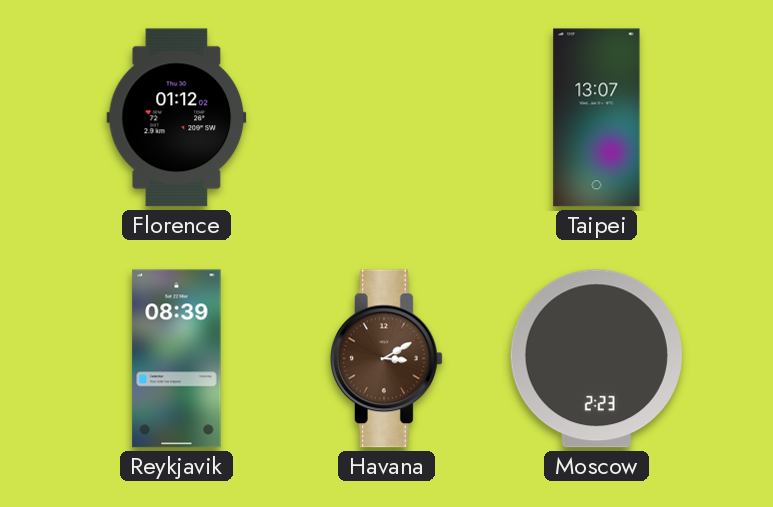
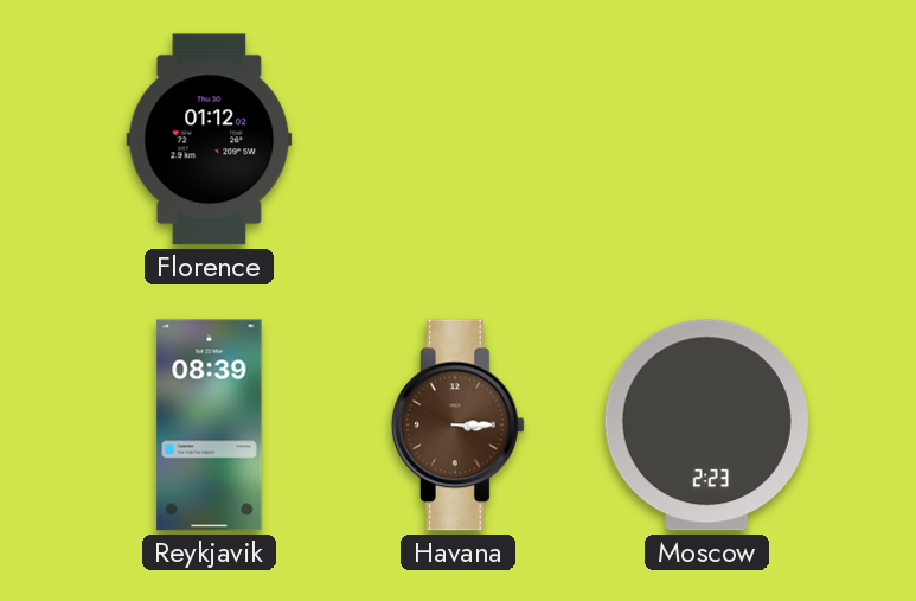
Taipei: 13:07 -> none
Havana: 3:10 -> 3:15
